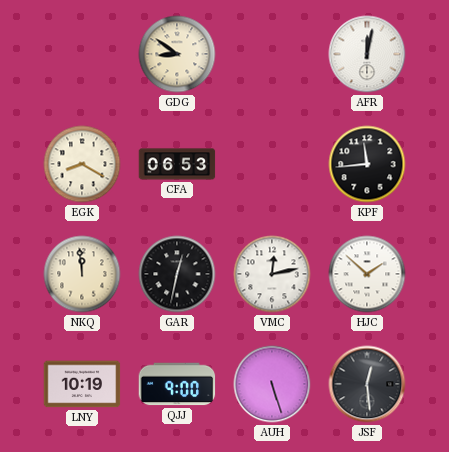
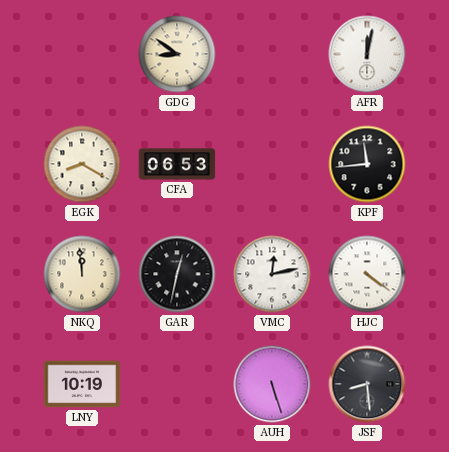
HJC: 1:52 -> 4:21
QJJ: 9:00 -> none
JSF: 12:29 -> 8:29
